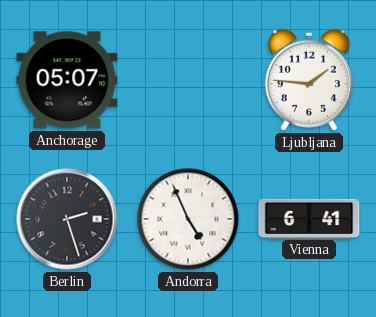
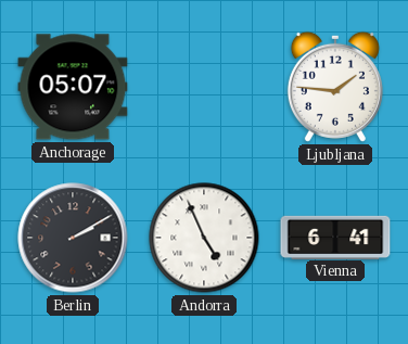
Berlin: 2:27 -> 2:10
